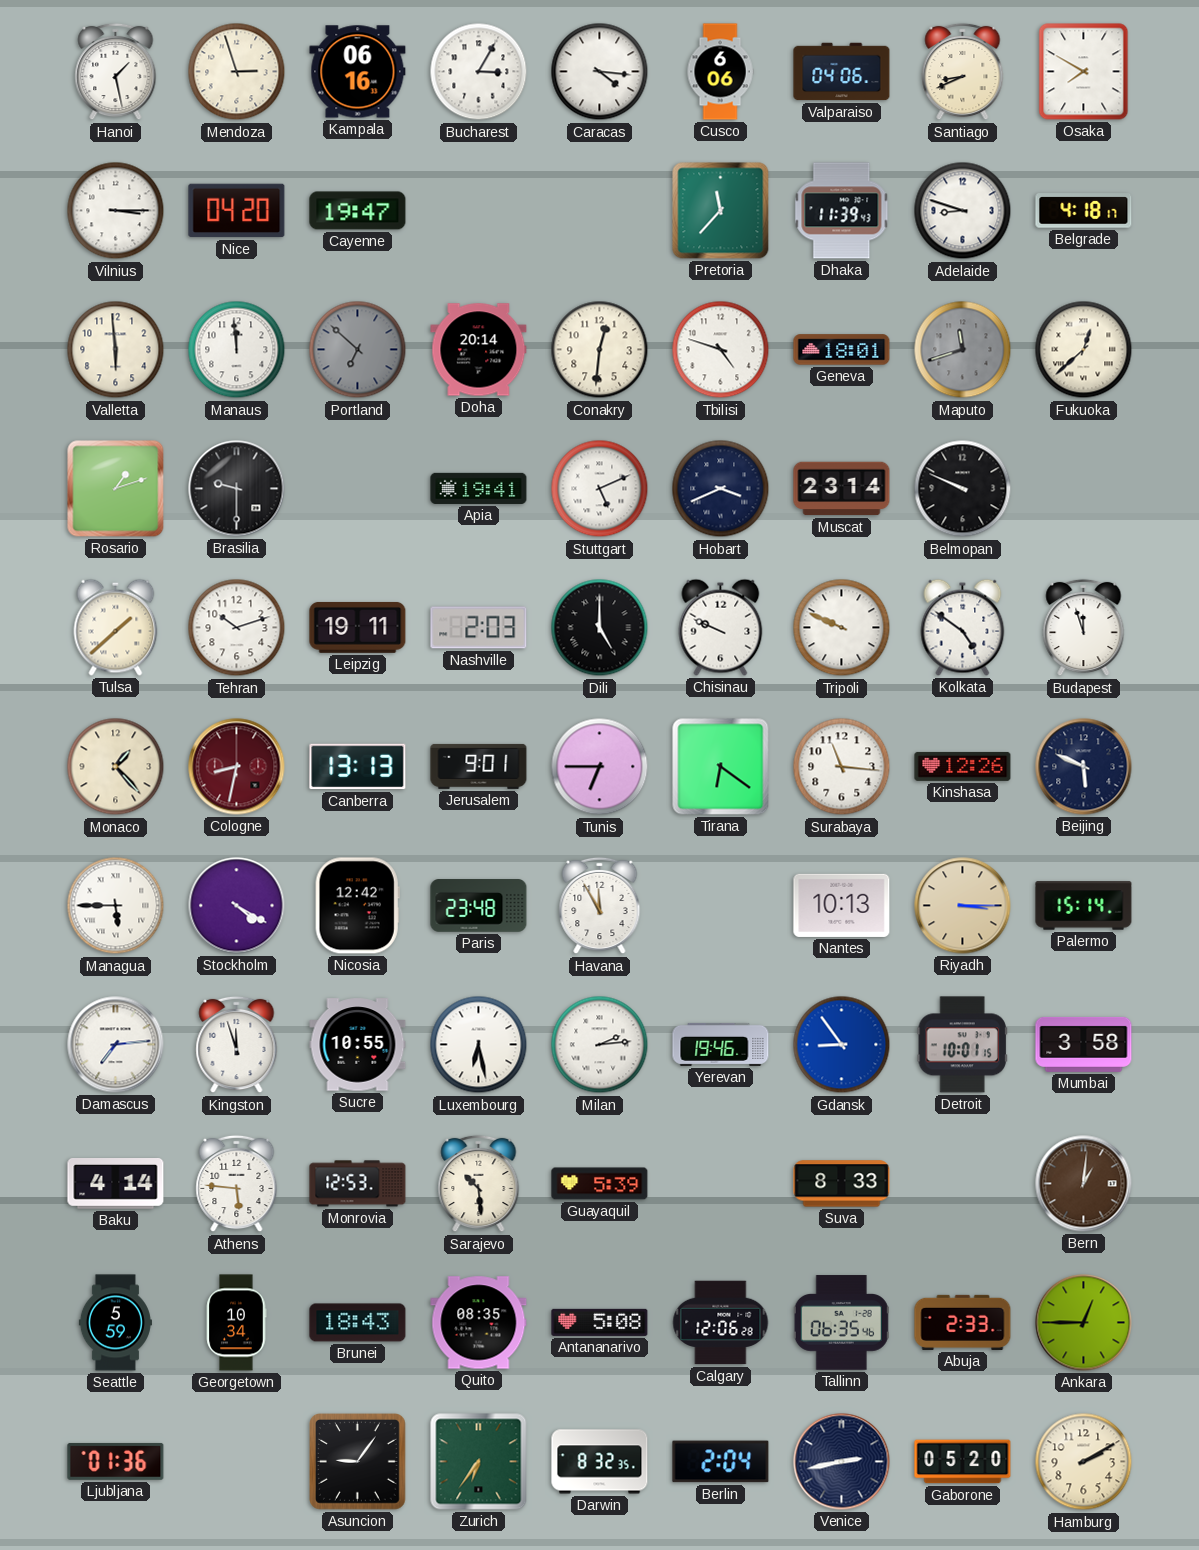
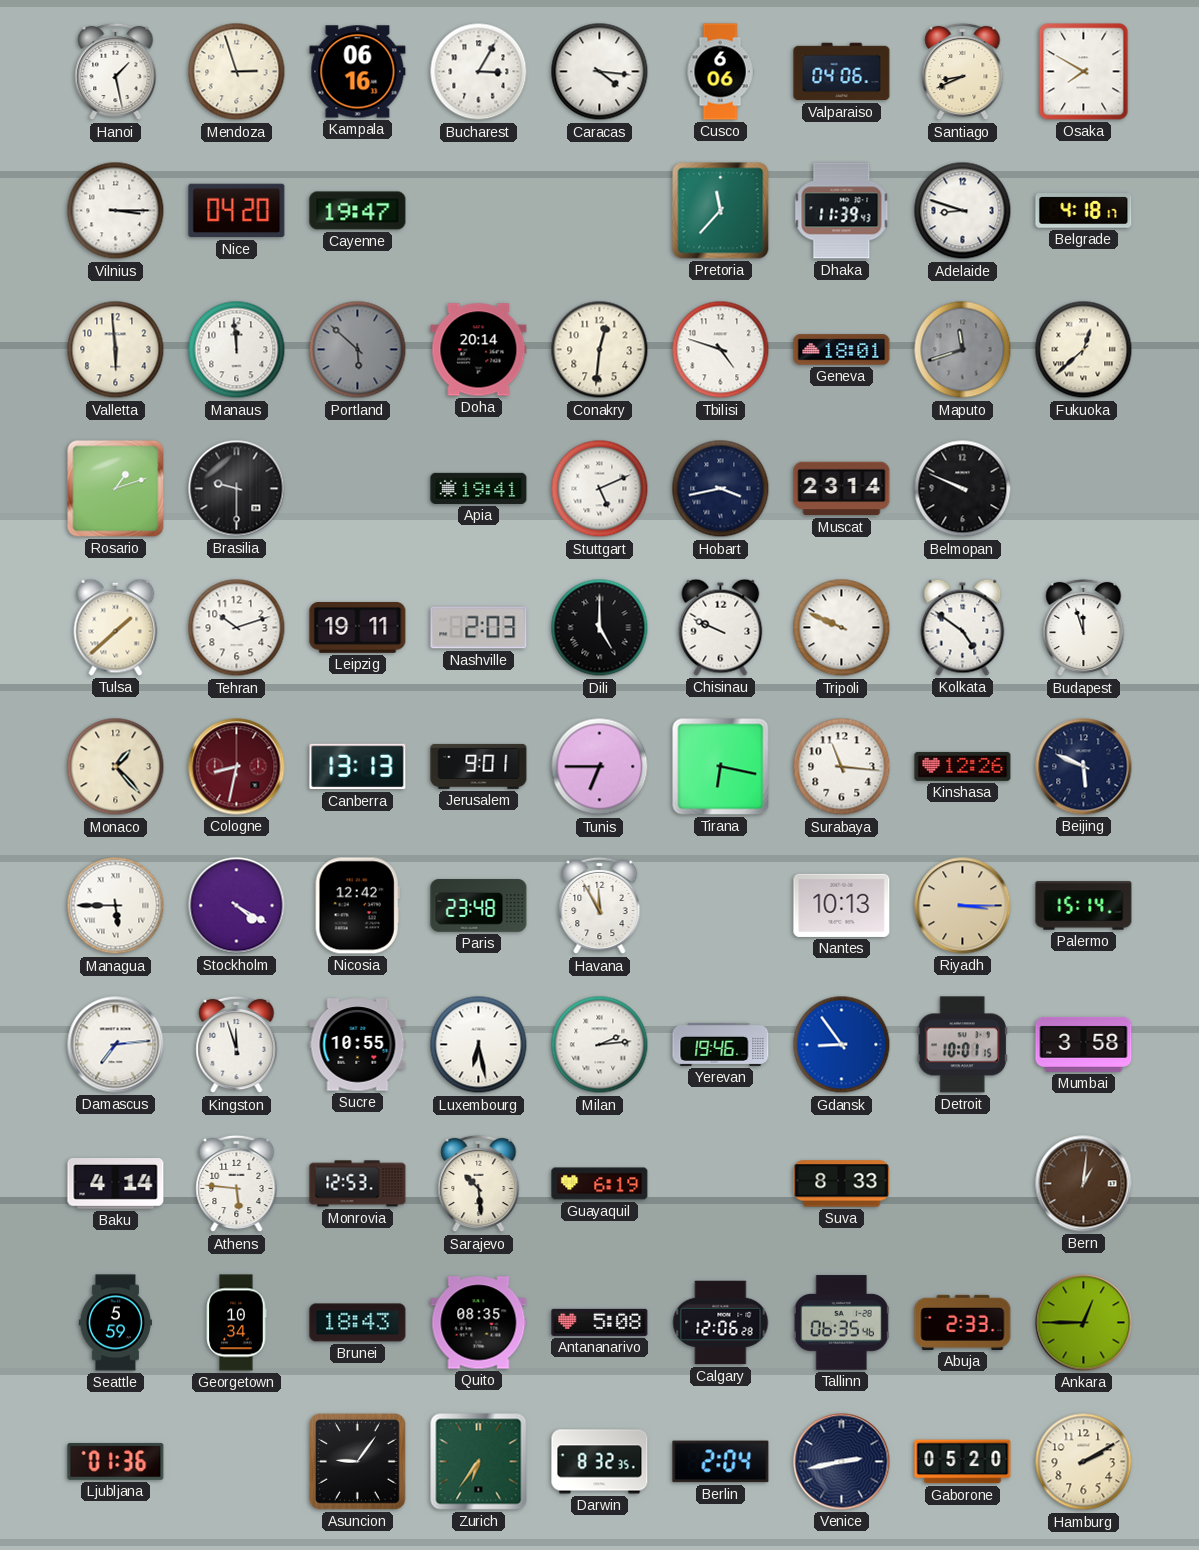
Portland: 6:52 -> 5:52
Hobart: 3:41 -> 3:43
Tirana: 6:21 -> 6:17
Guayaquil: 5:39 -> 6:19
